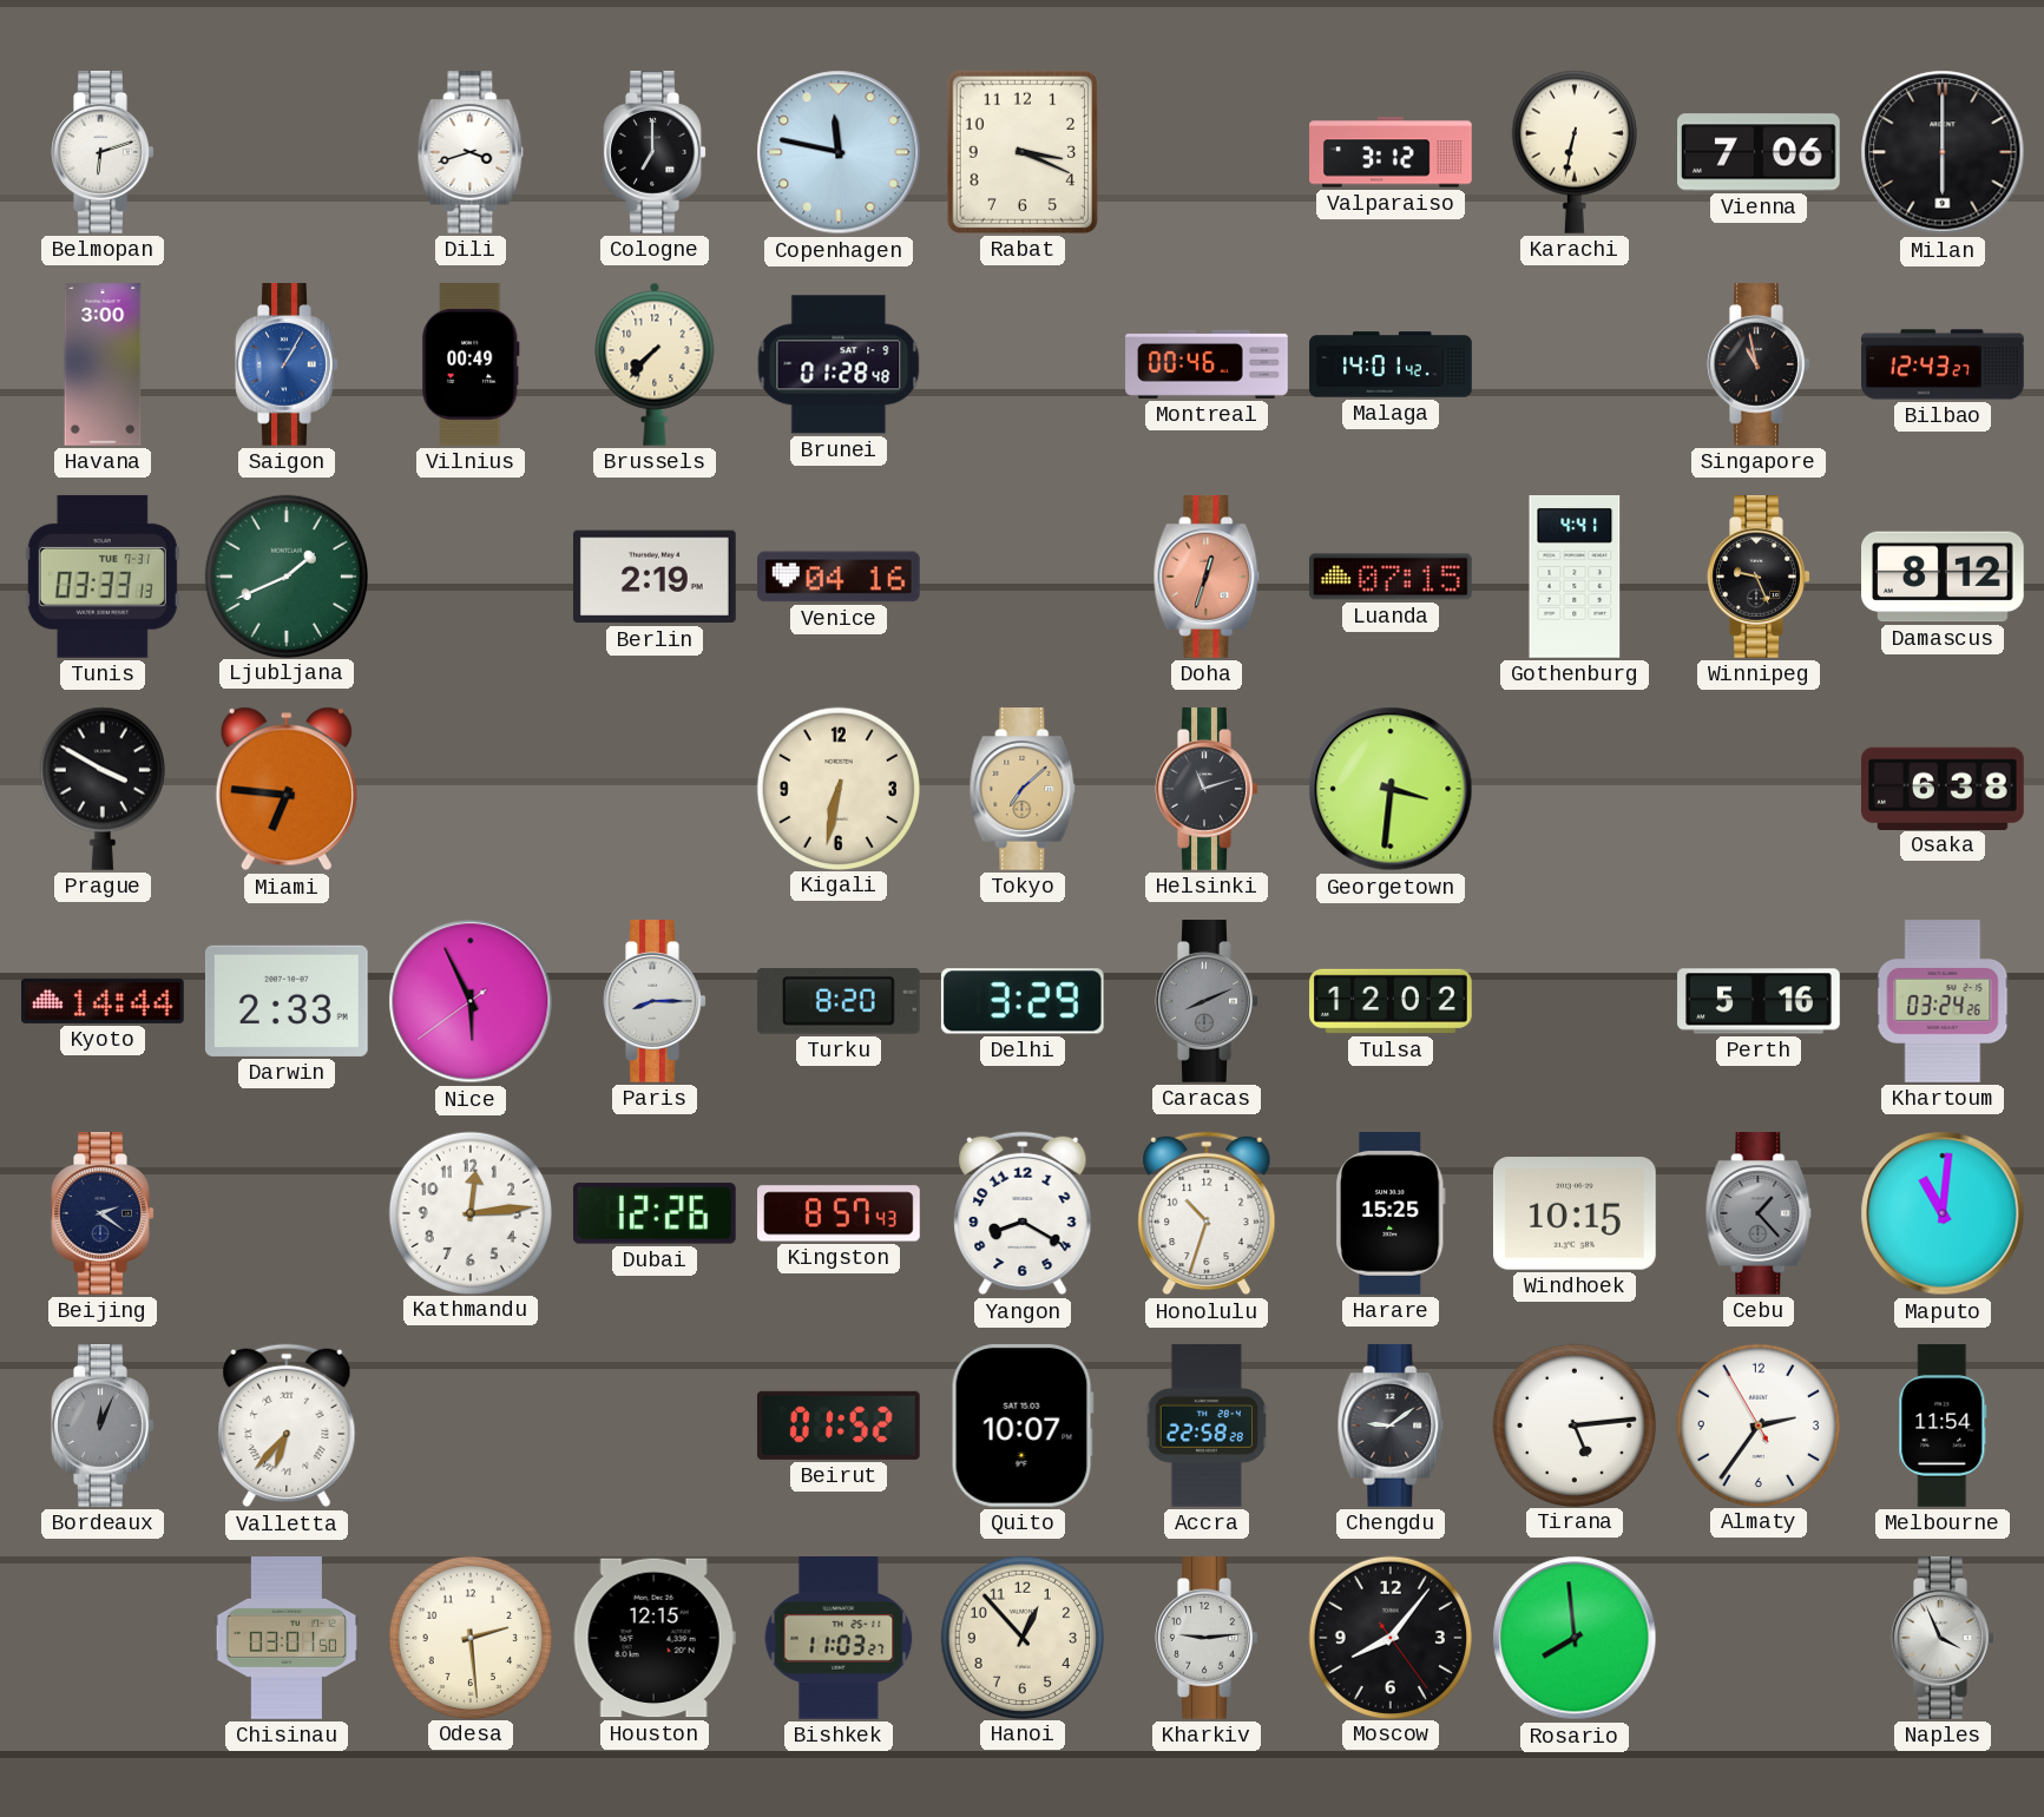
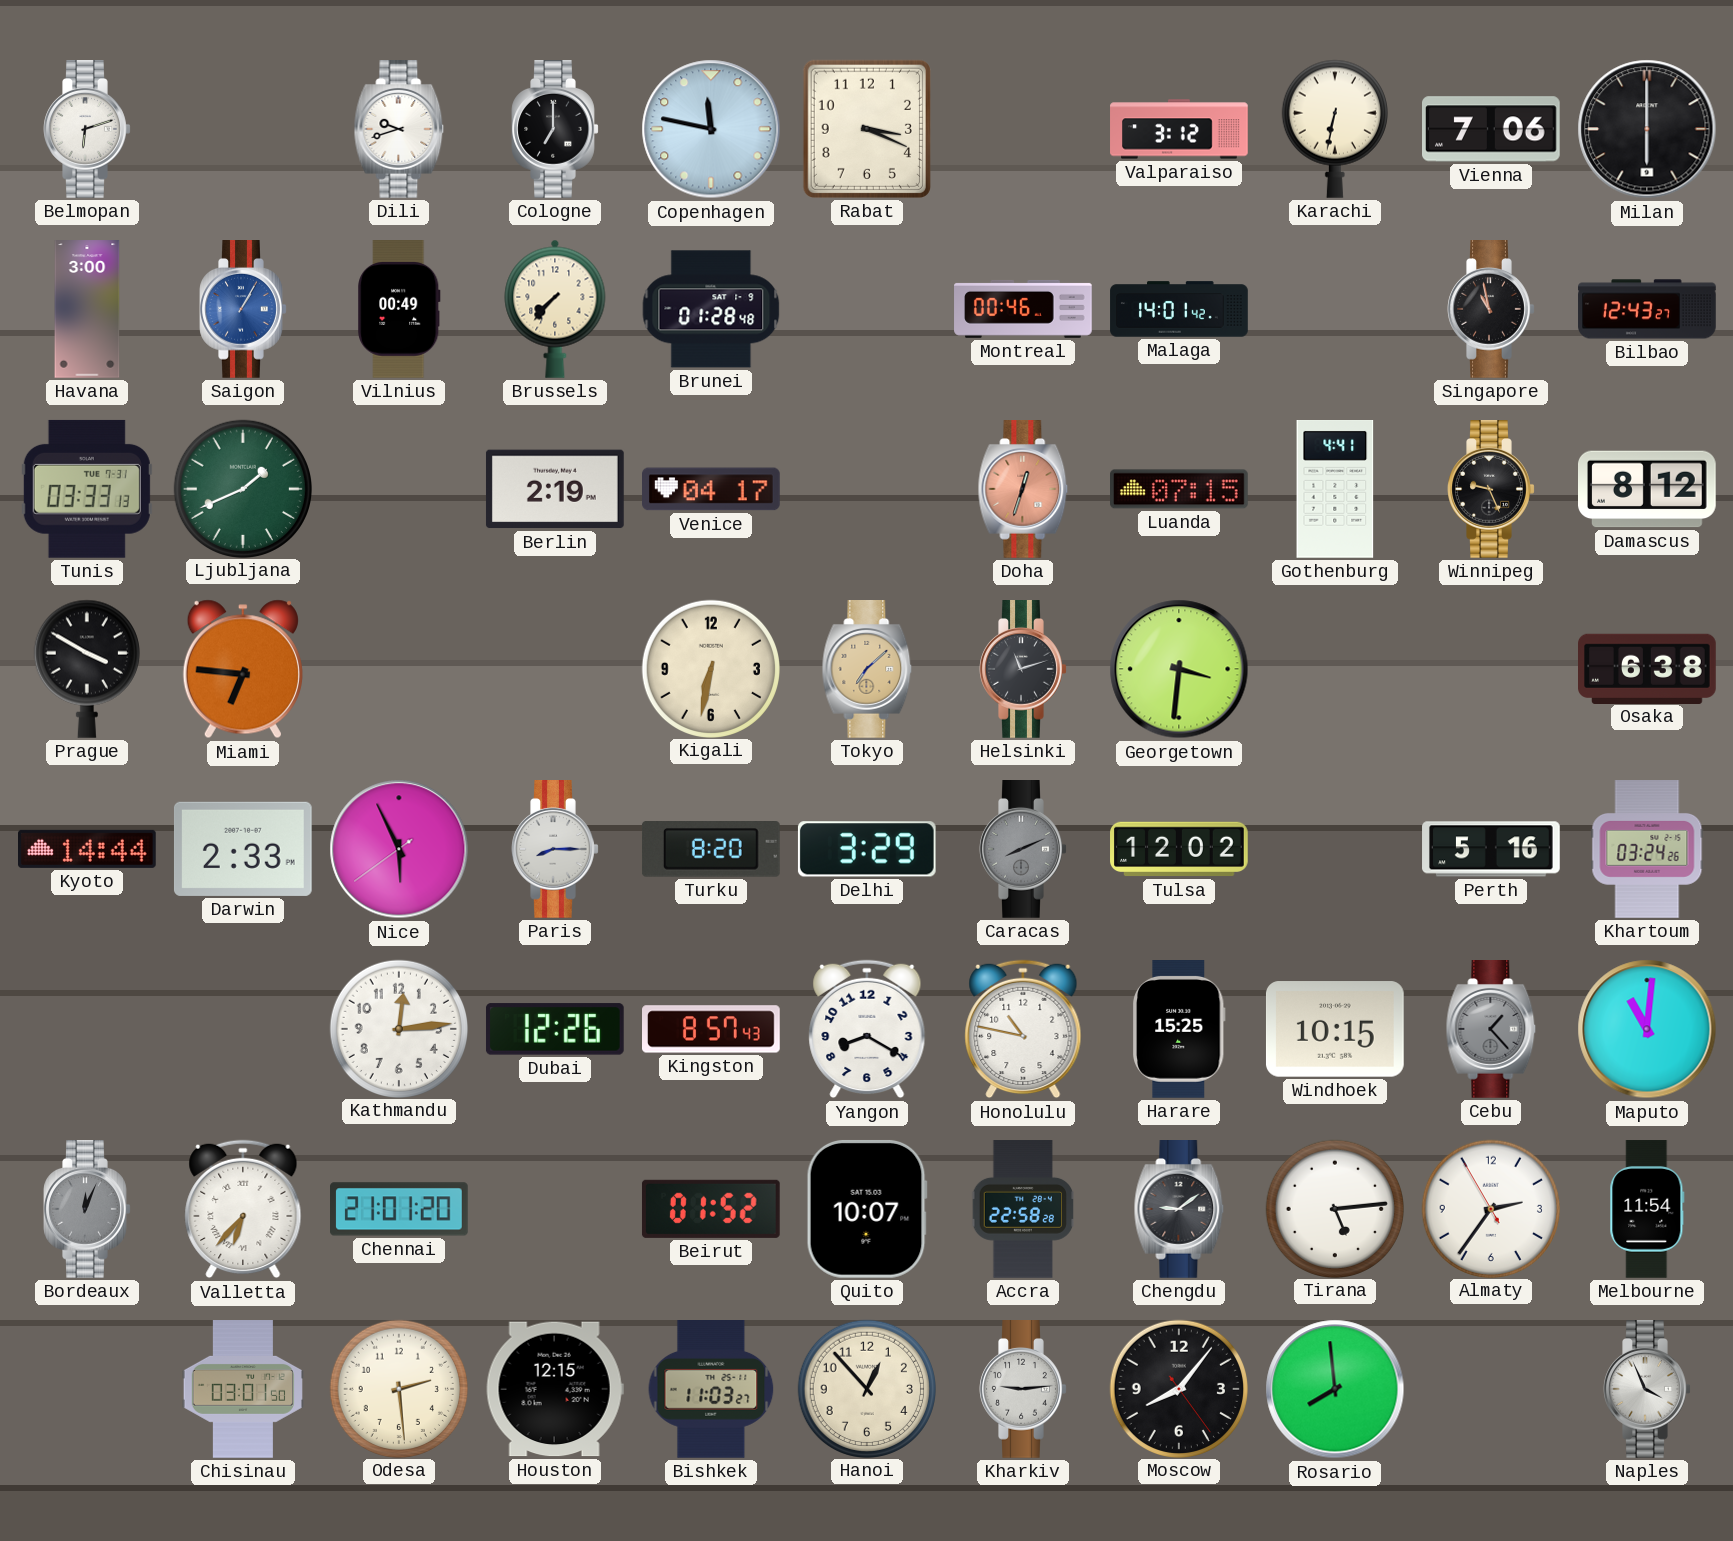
Dili: 3:42 -> 9:42
Venice: 04:16 -> 04:17
Beijing: 2:21 -> none
Honolulu: 10:33 -> 10:47
Chennai: none -> 21:01
